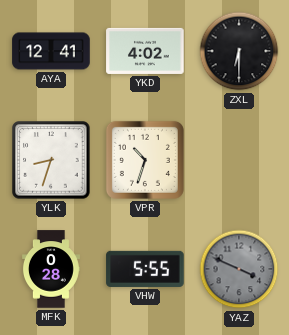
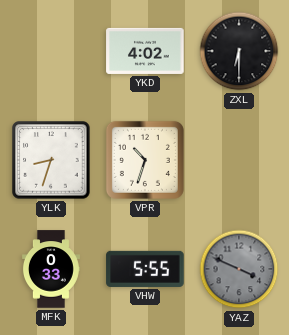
AYA: 12:41 -> none
MFK: 0:28 -> 0:33
